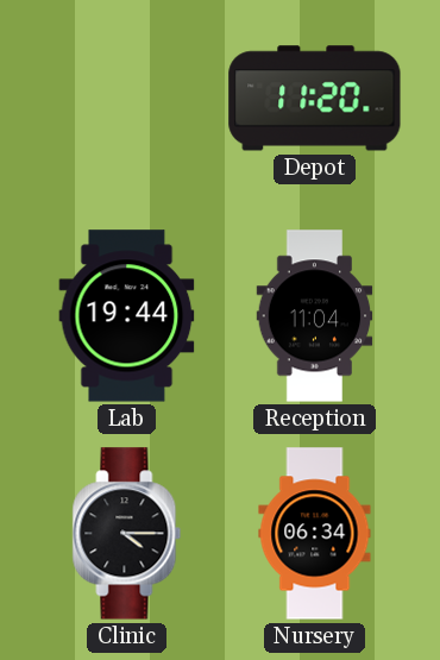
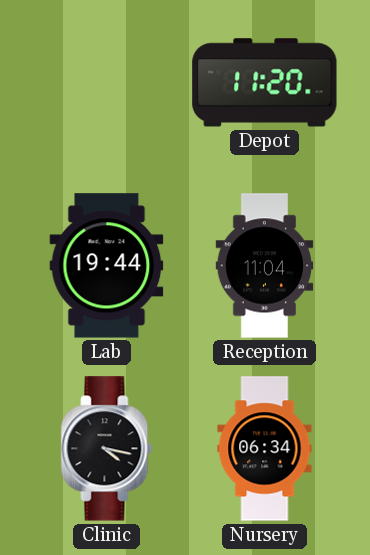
Clinic: 4:15 -> 4:17
